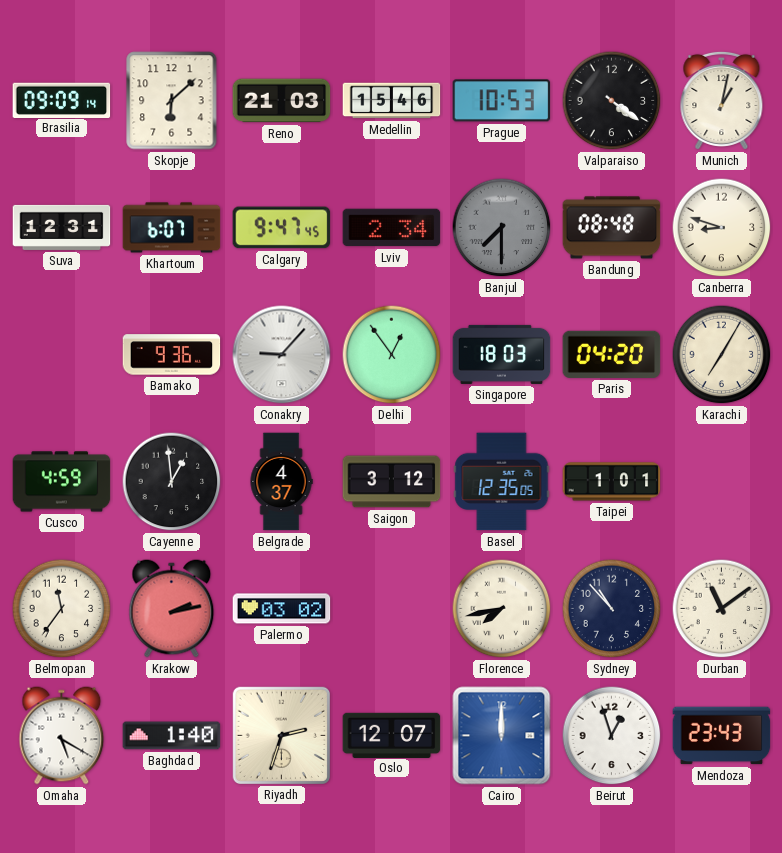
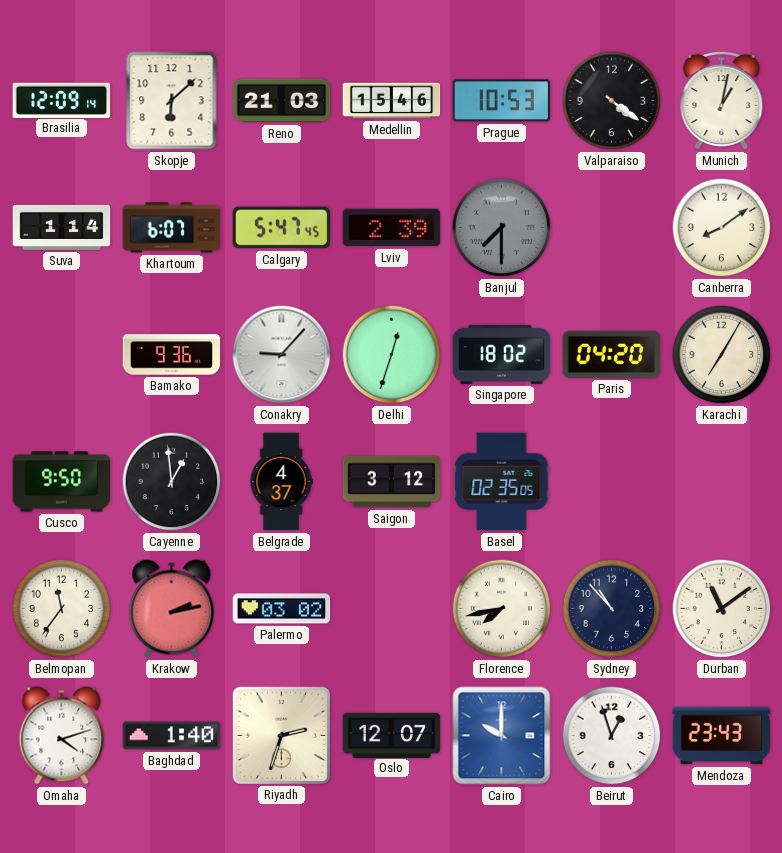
Brasilia: 09:09 -> 12:09
Suva: 12:31 -> 1:14
Calgary: 9:47 -> 5:47
Lviv: 2:34 -> 2:39
Bandung: 08:48 -> none
Canberra: 8:48 -> 8:09
Delhi: 12:54 -> 12:33
Singapore: 18:03 -> 18:02
Cusco: 4:59 -> 9:50
Basel: 12:35 -> 02:35
Taipei: 1:01 -> none
Omaha: 5:20 -> 4:12
Cairo: 12:00 -> 10:00
